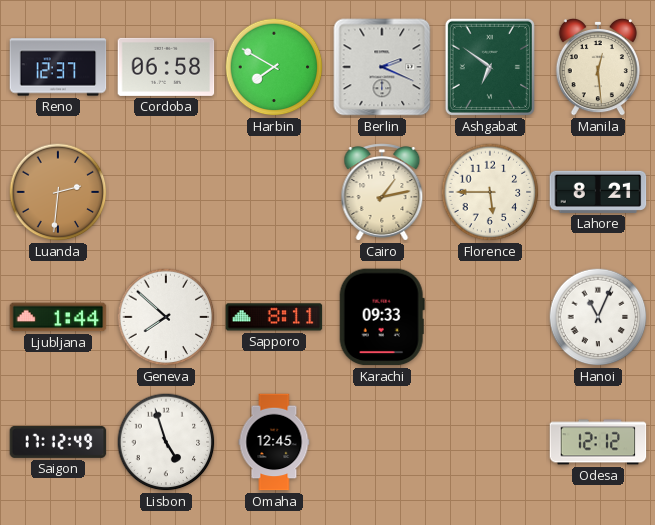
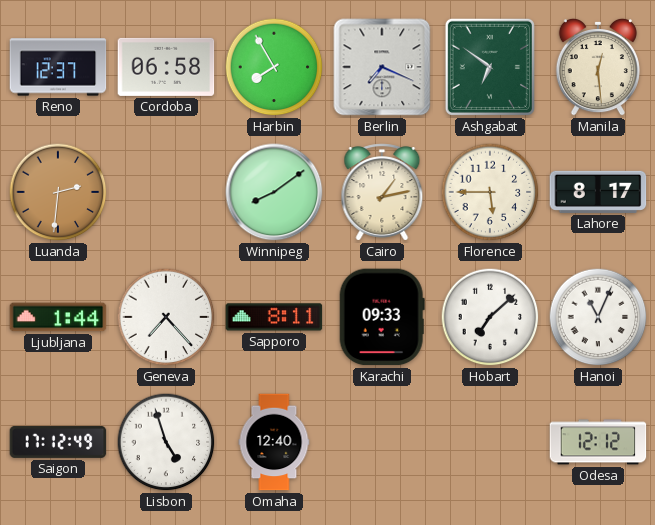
Harbin: 7:50 -> 7:55
Berlin: 2:19 -> 7:19
Winnipeg: none -> 8:09
Lahore: 8:21 -> 8:17
Geneva: 7:52 -> 7:23
Hobart: none -> 7:08
Omaha: 12:45 -> 12:40
